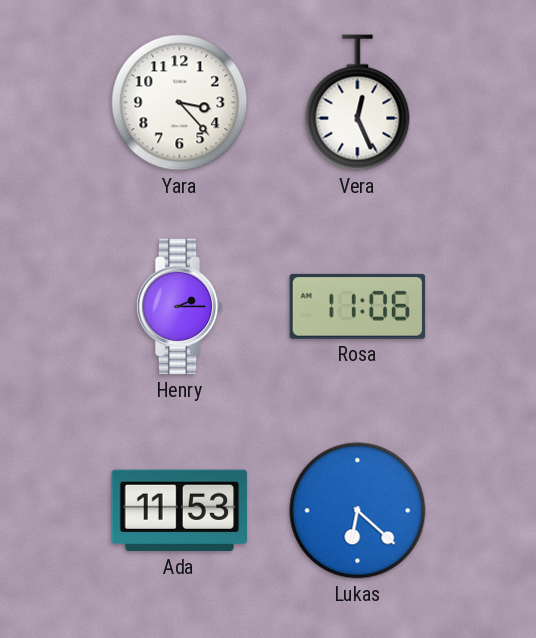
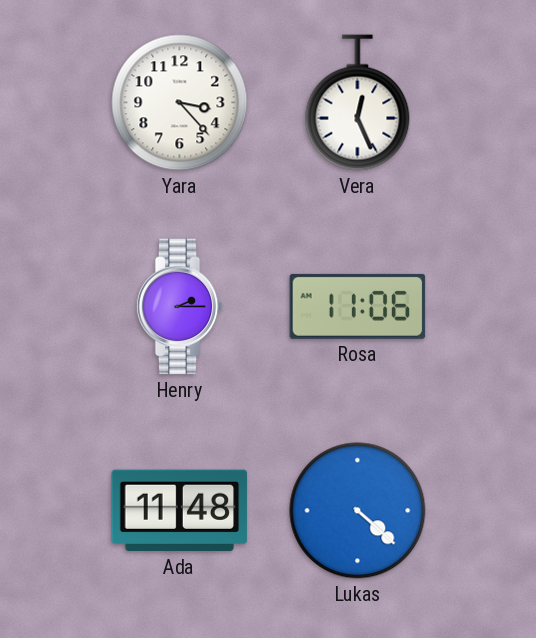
Ada: 11:53 -> 11:48
Lukas: 6:22 -> 4:22
